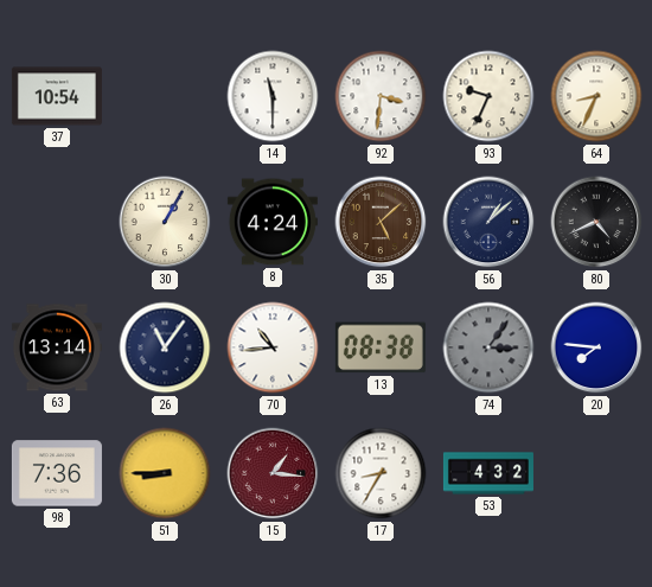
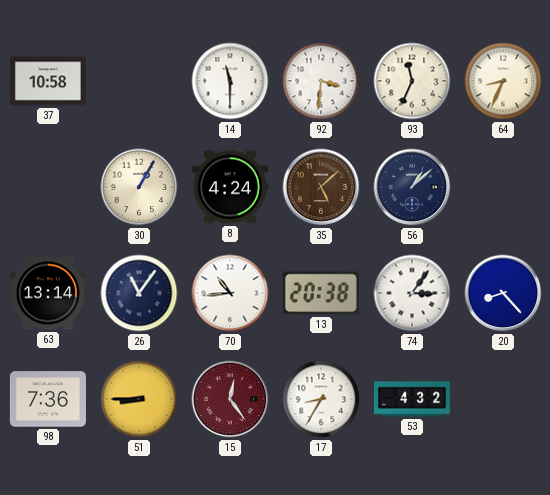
37: 10:54 -> 10:58
93: 9:34 -> 11:34
80: 4:41 -> none
13: 08:38 -> 20:38
74 dial: grey -> white
20: 7:46 -> 8:23
15: 1:16 -> 12:24
